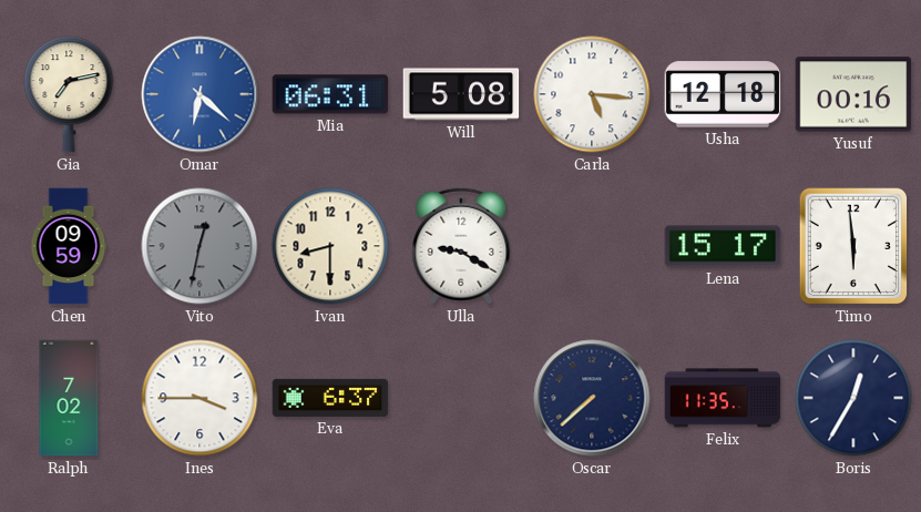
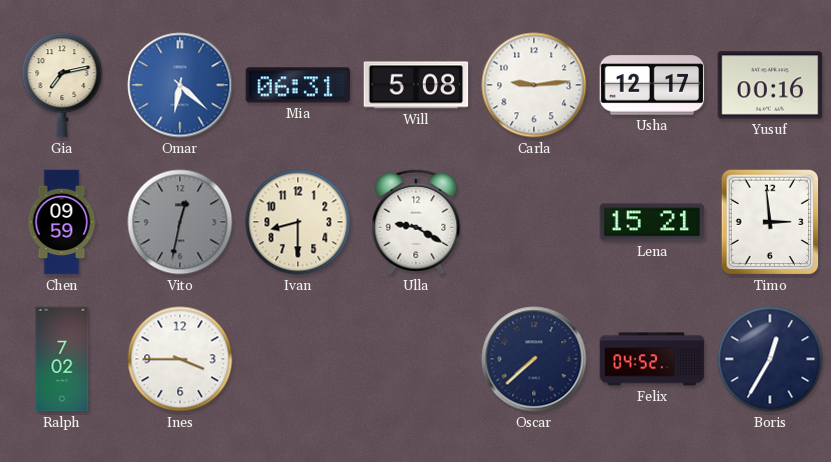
Carla: 5:16 -> 9:14
Usha: 12:18 -> 12:17
Lena: 15:17 -> 15:21
Timo: 5:59 -> 2:59
Eva: 6:37 -> none
Felix: 11:35 -> 04:52
